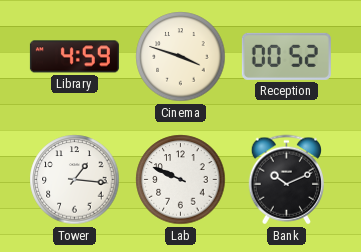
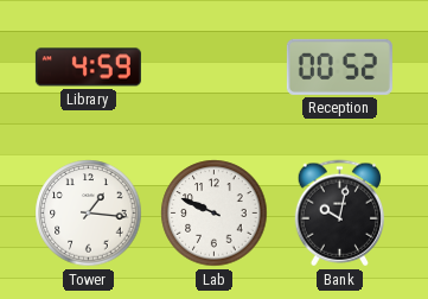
Cinema: 3:48 -> none
Bank: 10:11 -> 10:02
